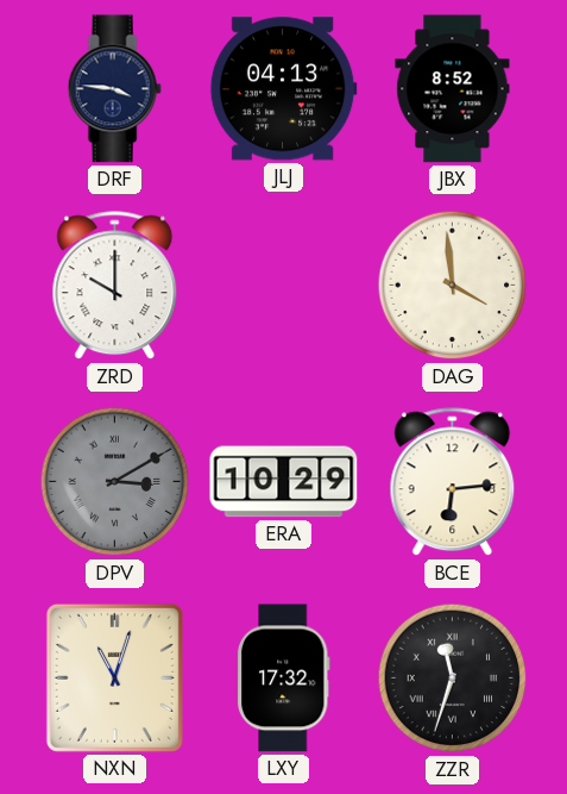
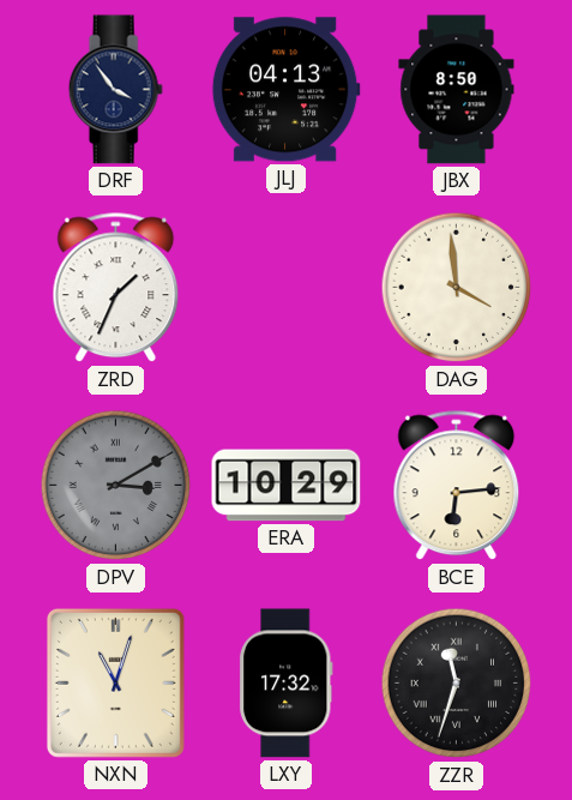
DRF: 3:46 -> 3:54
JBX: 8:52 -> 8:50
ZRD: 10:00 -> 1:34
